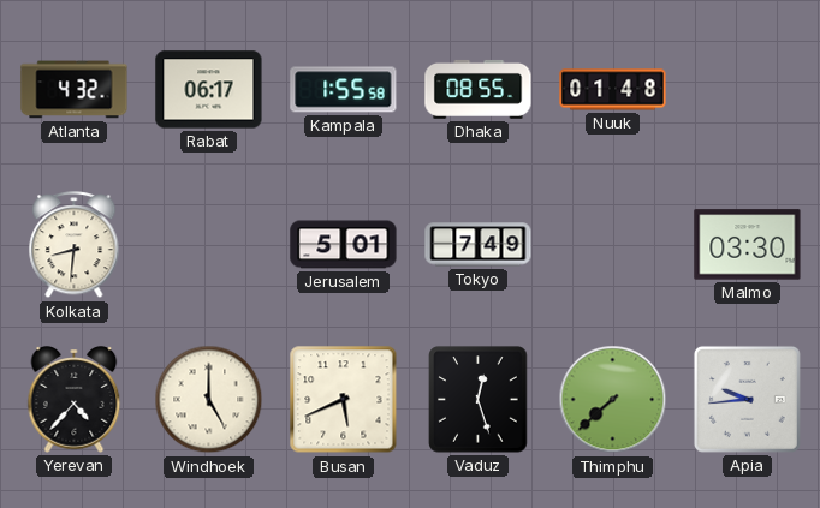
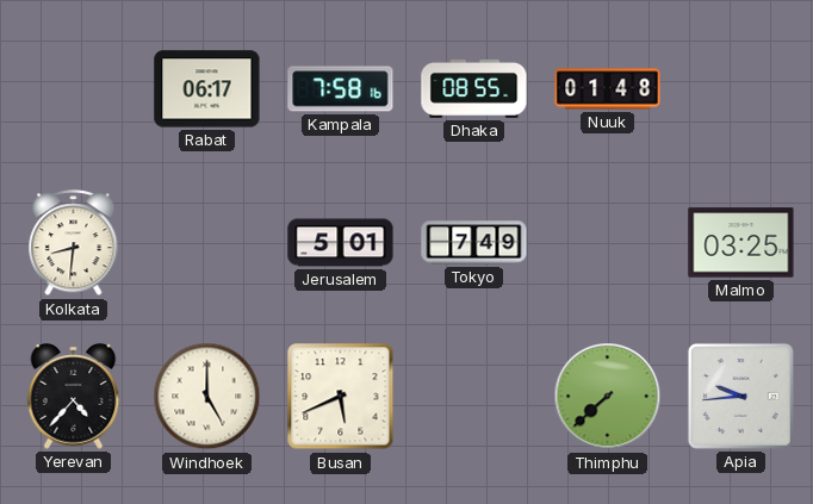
Atlanta: 4:32 -> none
Kampala: 1:55 -> 7:58
Malmo: 03:30 -> 03:25
Vaduz: 12:27 -> none
